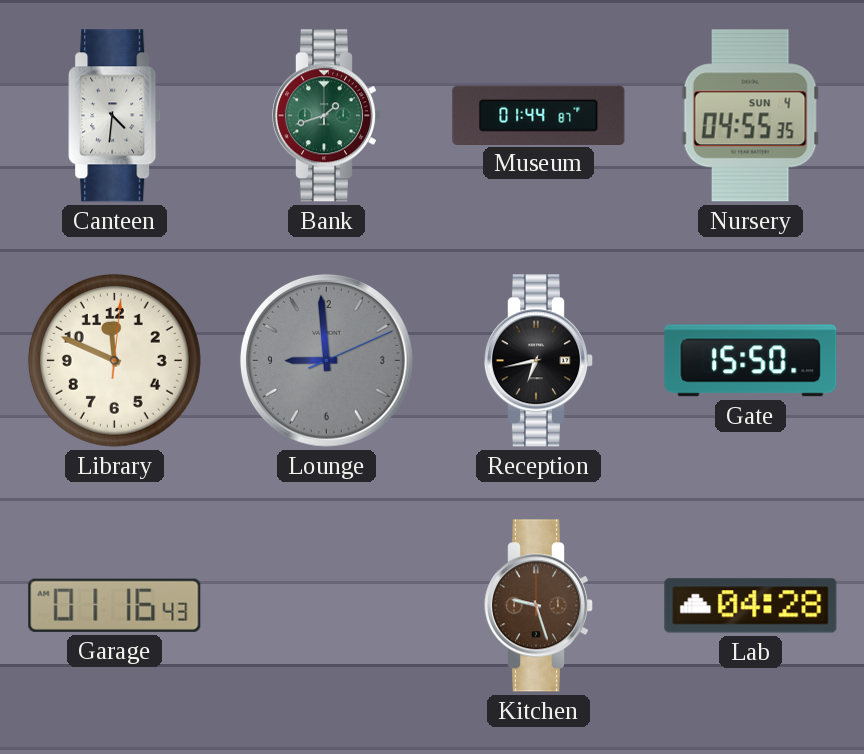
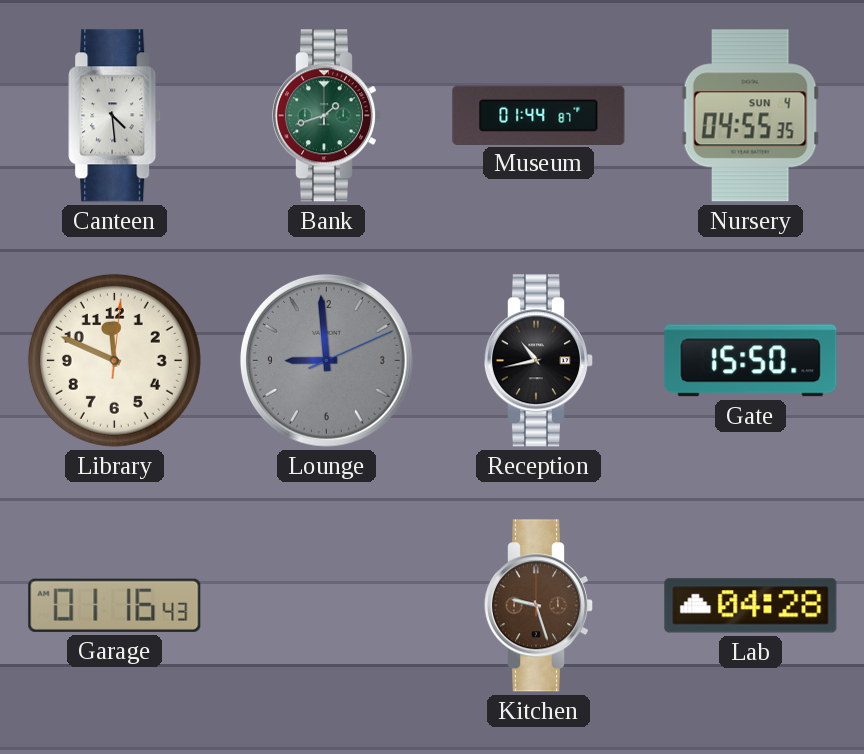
Canteen: 4:31 -> 4:29
Reception: 6:43 -> 10:43
